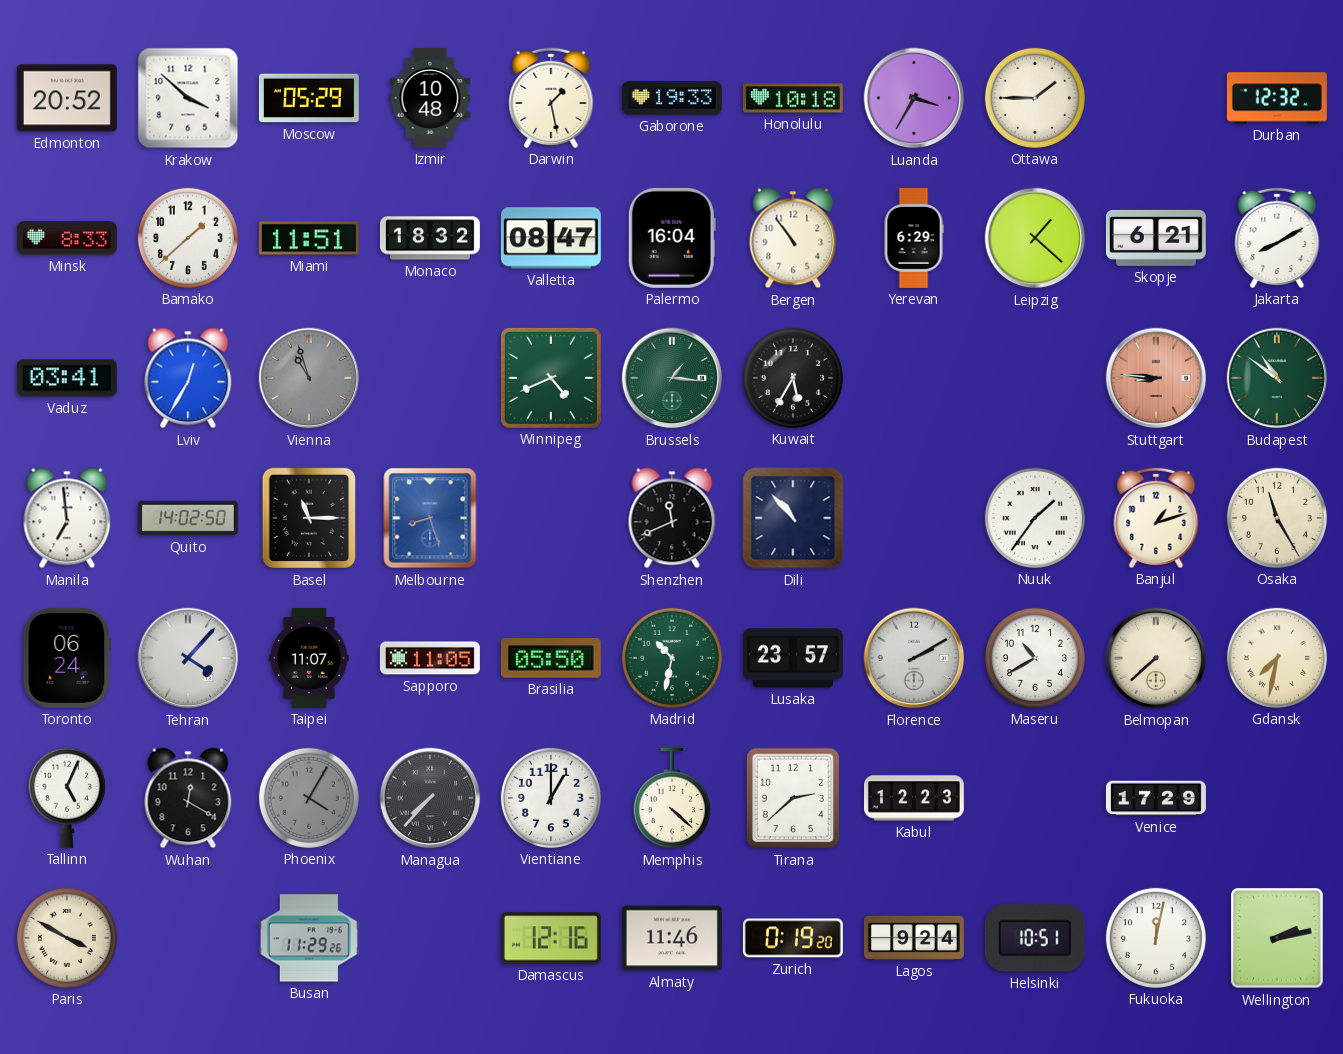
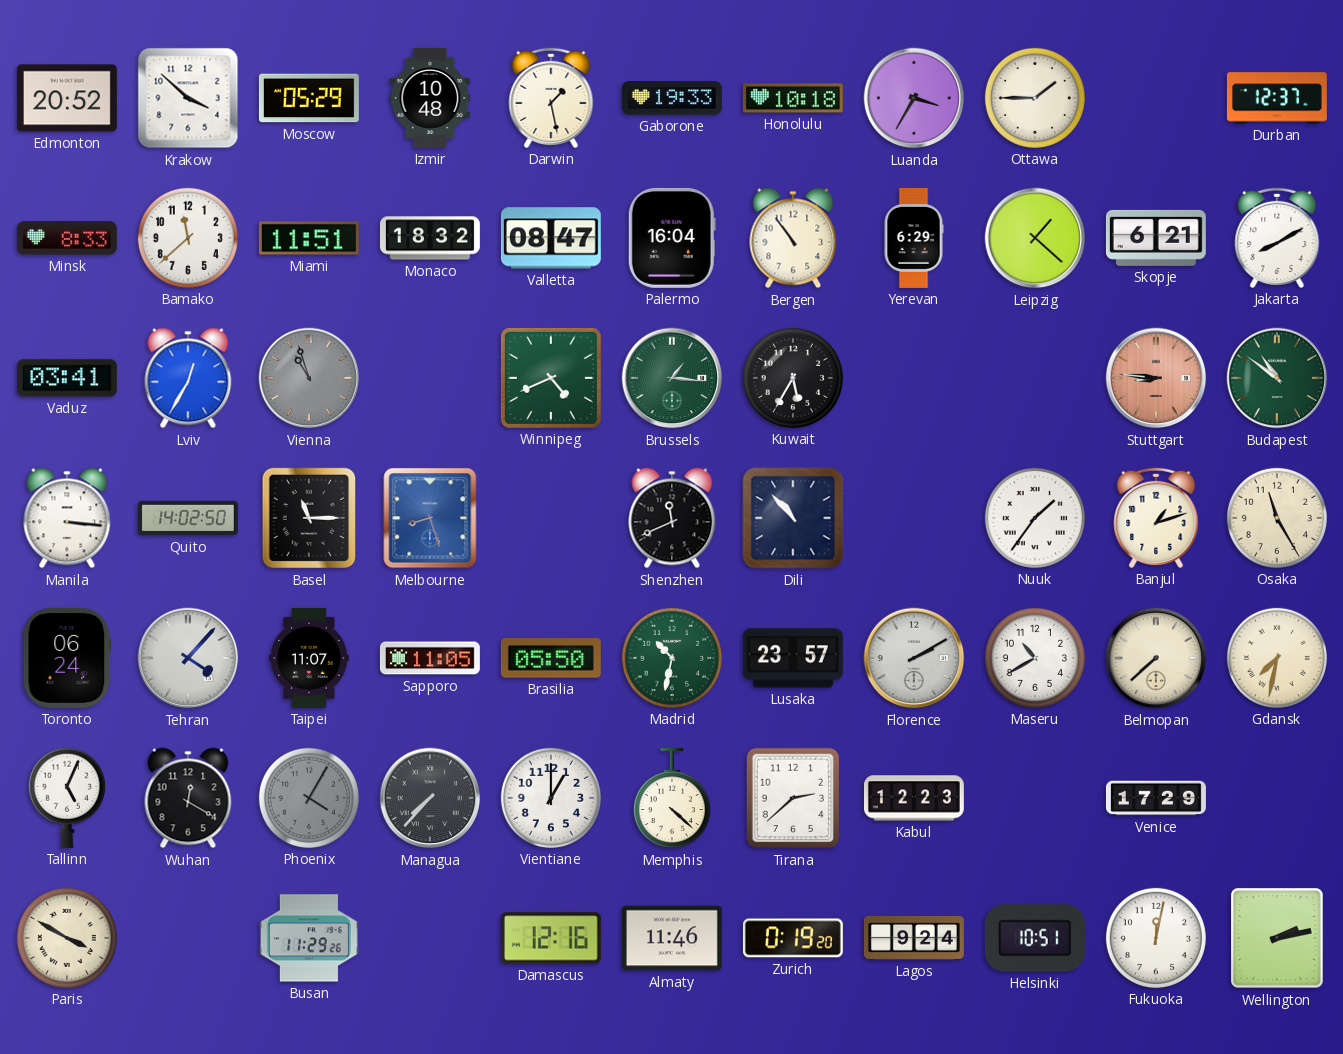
Durban: 12:32 -> 12:37
Bamako: 1:38 -> 11:38
Manila: 6:59 -> 3:16
